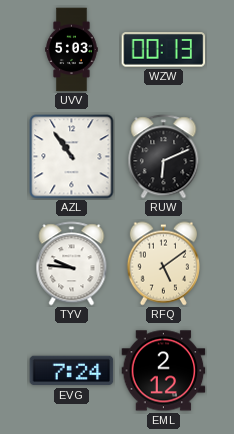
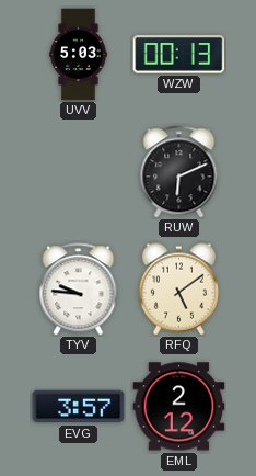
AZL: 10:54 -> none
EVG: 7:24 -> 3:57
